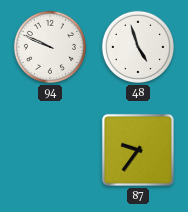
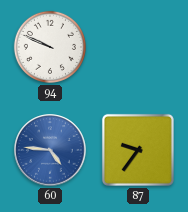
48: 4:57 -> none
60: none -> 4:46
